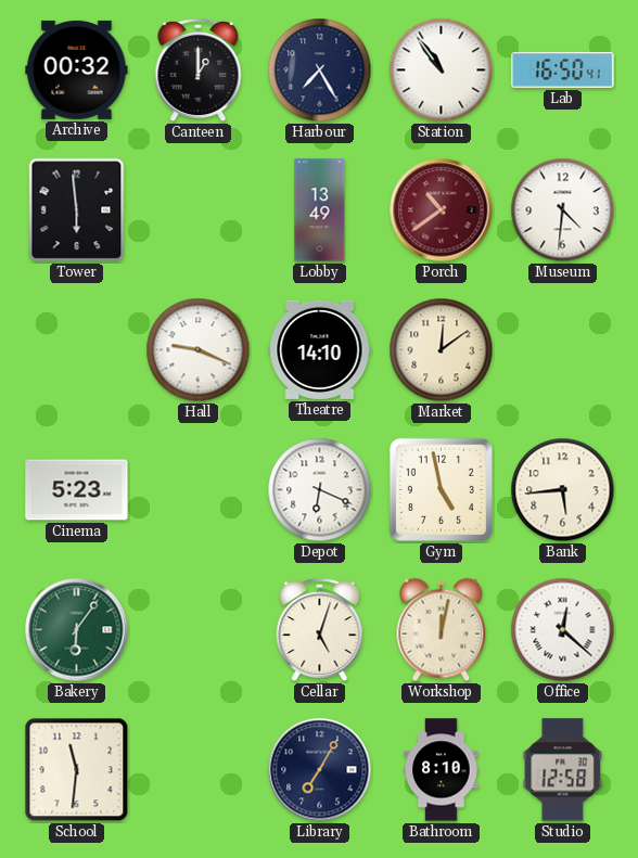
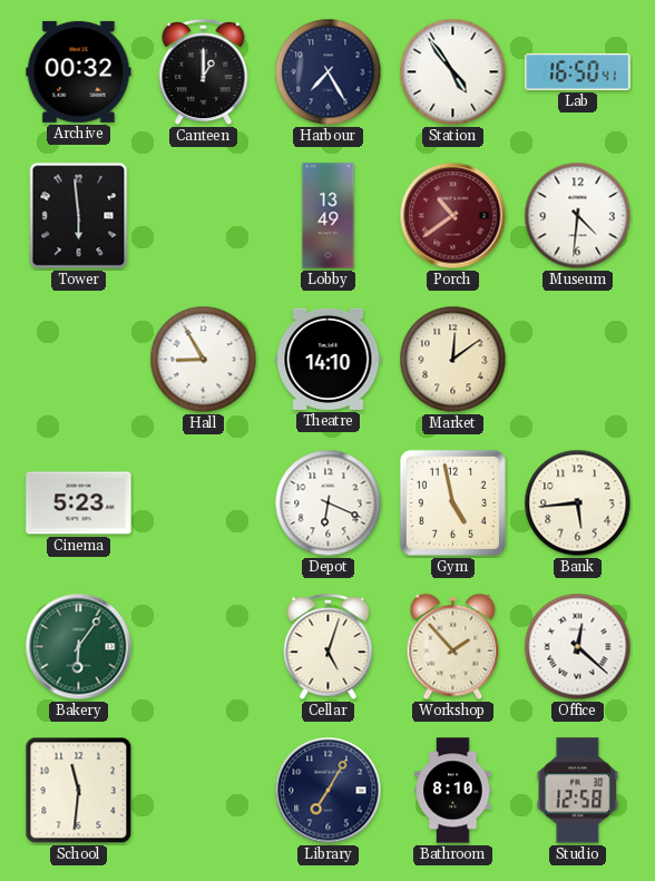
Station: 10:54 -> 4:54
Hall: 9:19 -> 8:55
Workshop: 12:02 -> 1:53
